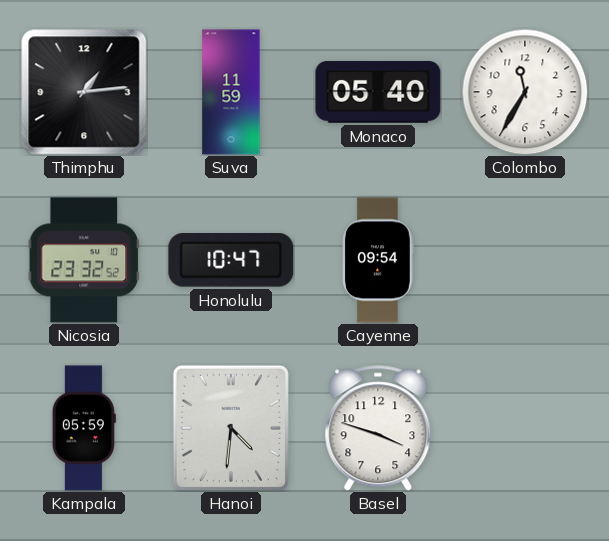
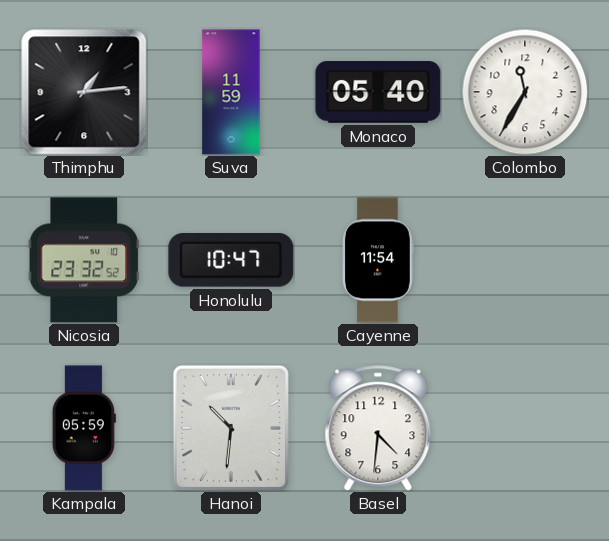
Cayenne: 09:54 -> 11:54
Hanoi: 4:31 -> 10:31
Basel: 3:48 -> 4:31
